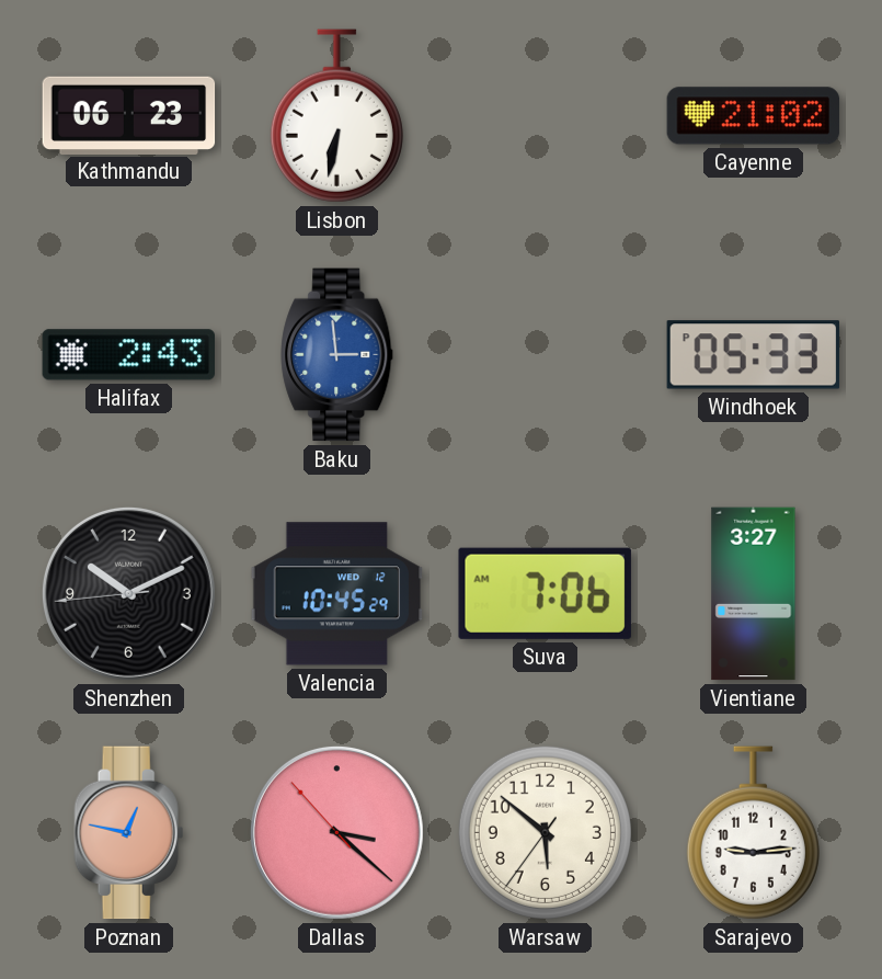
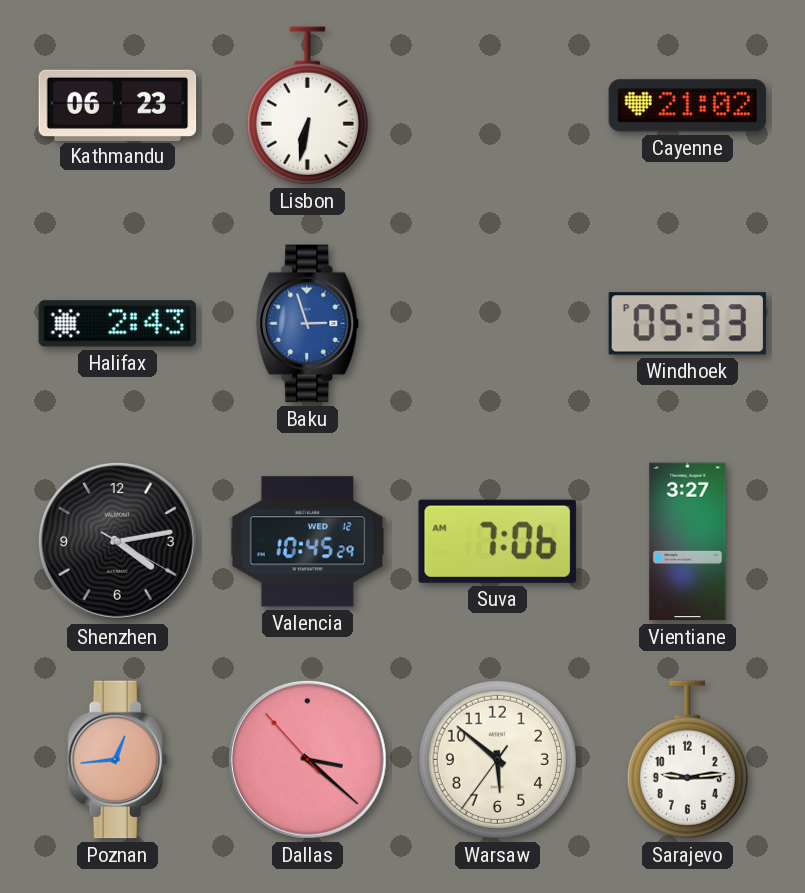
Baku: 2:59 -> 2:57
Shenzhen: 10:10 -> 4:13
Poznan: 12:47 -> 12:44
